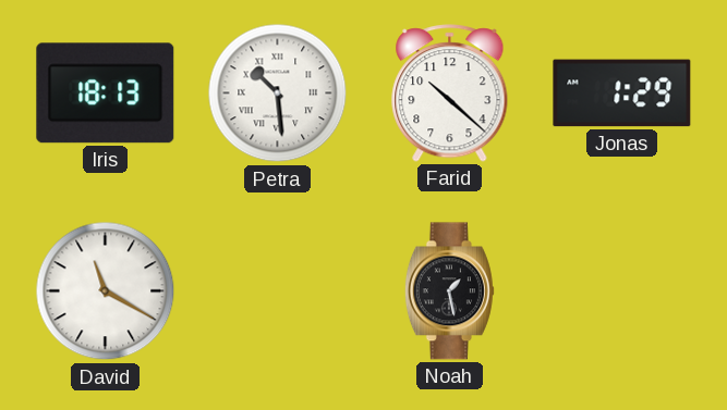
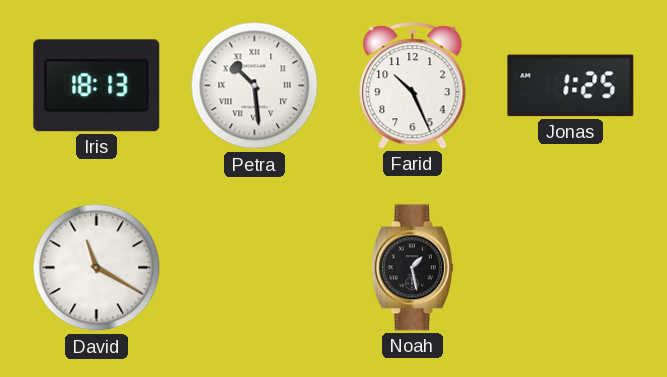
Farid: 10:22 -> 10:26
Jonas: 1:29 -> 1:25
